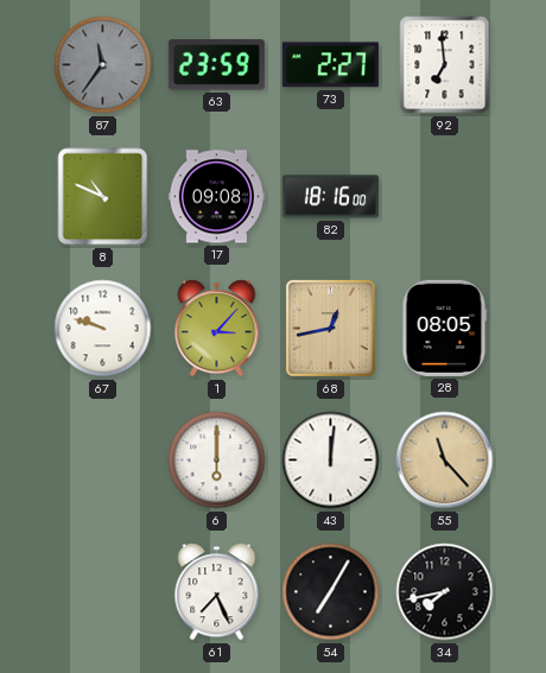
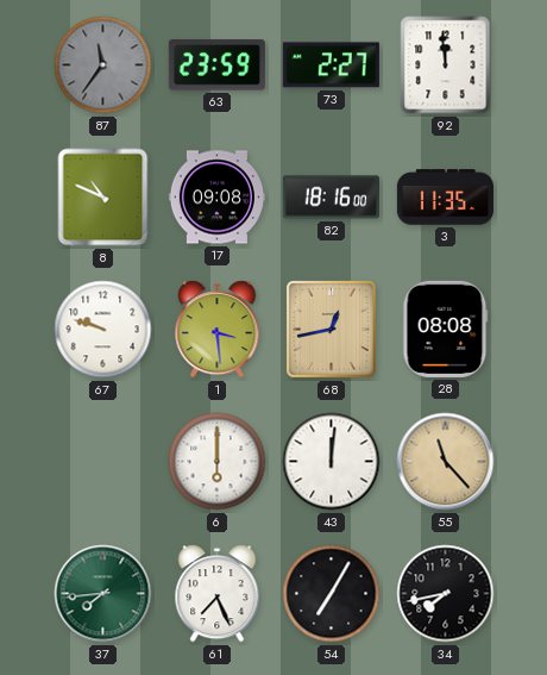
92: 6:59 -> 11:59
3: none -> 11:35
1: 3:07 -> 3:29
28: 08:05 -> 08:08
37: none -> 7:44
